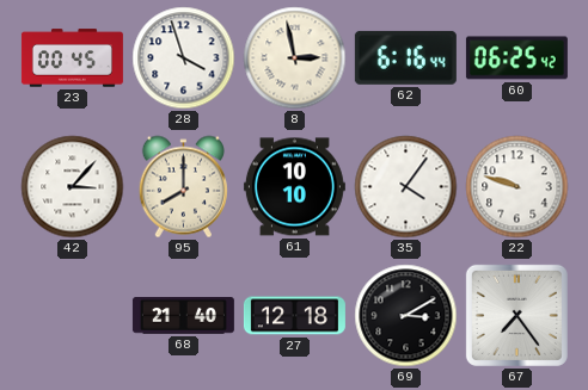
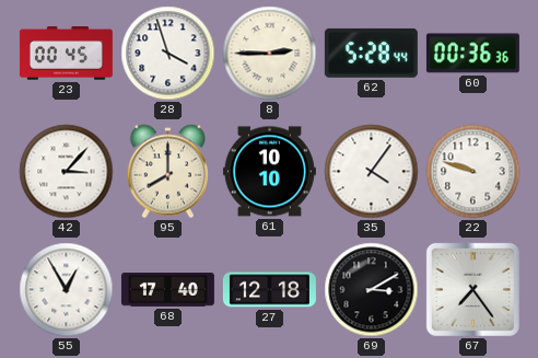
8: 2:58 -> 2:45
62: 6:16 -> 5:28
60: 06:25 -> 00:36
55: none -> 12:55
68: 21:40 -> 17:40
